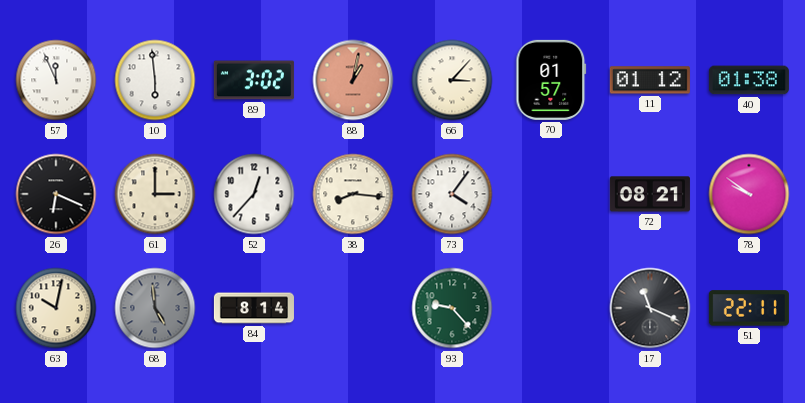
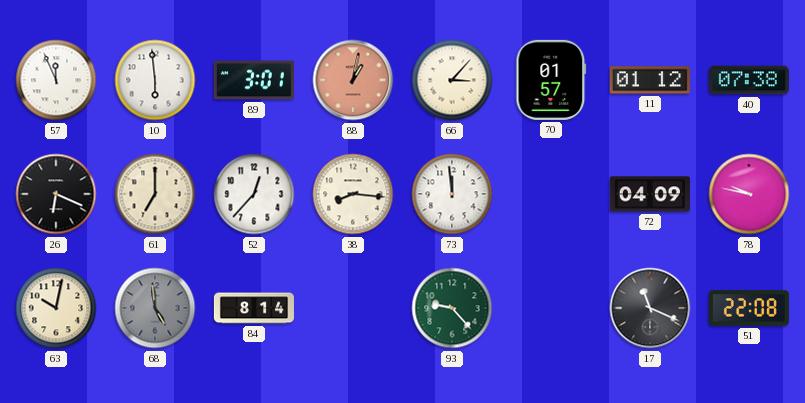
89: 3:02 -> 3:01
40: 01:38 -> 07:38
61: 3:00 -> 7:00
73: 4:06 -> 11:59
72: 08:21 -> 04:09
78: 9:51 -> 9:47
51: 22:11 -> 22:08
